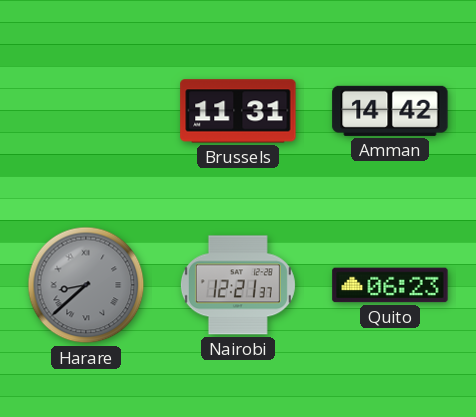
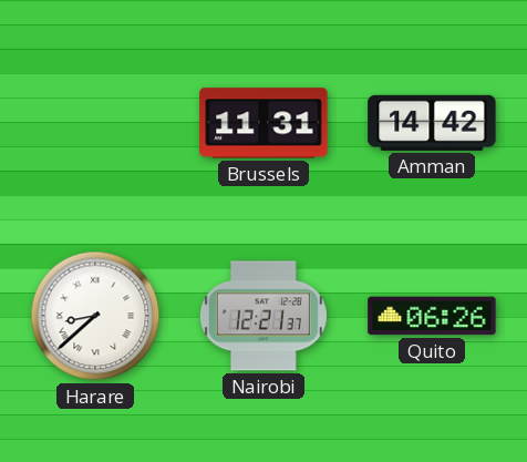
Harare dial: grey -> white
Quito: 06:23 -> 06:26
